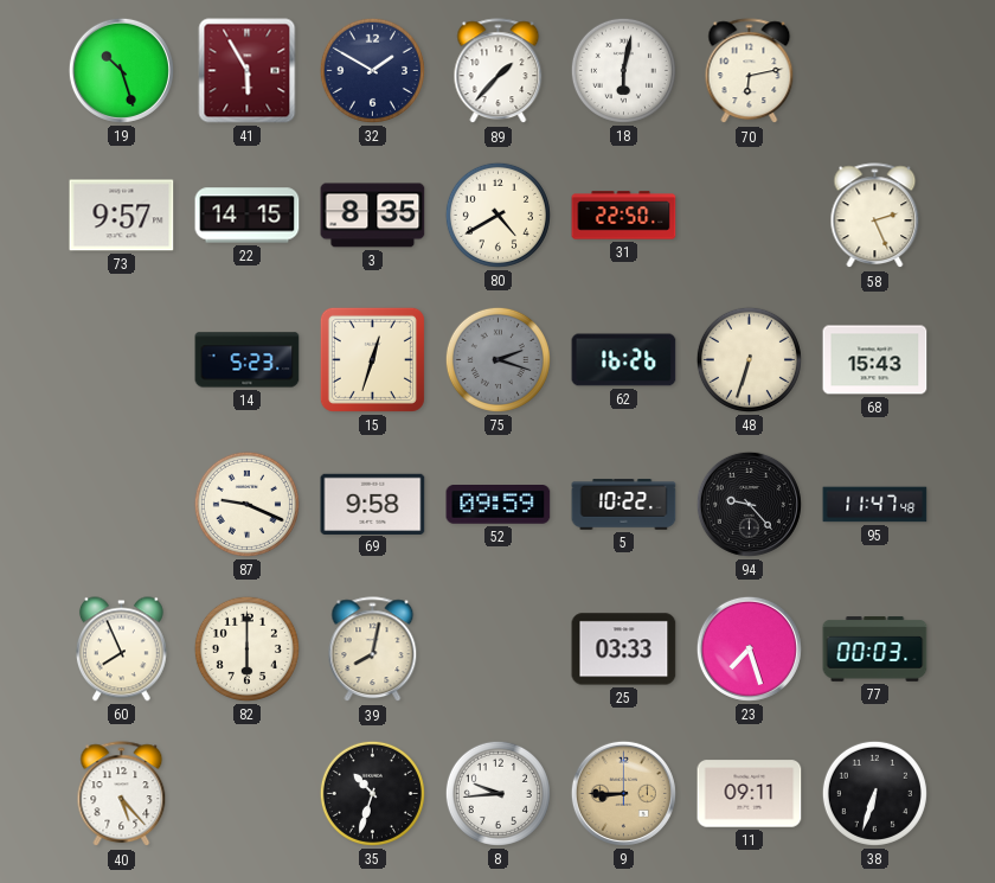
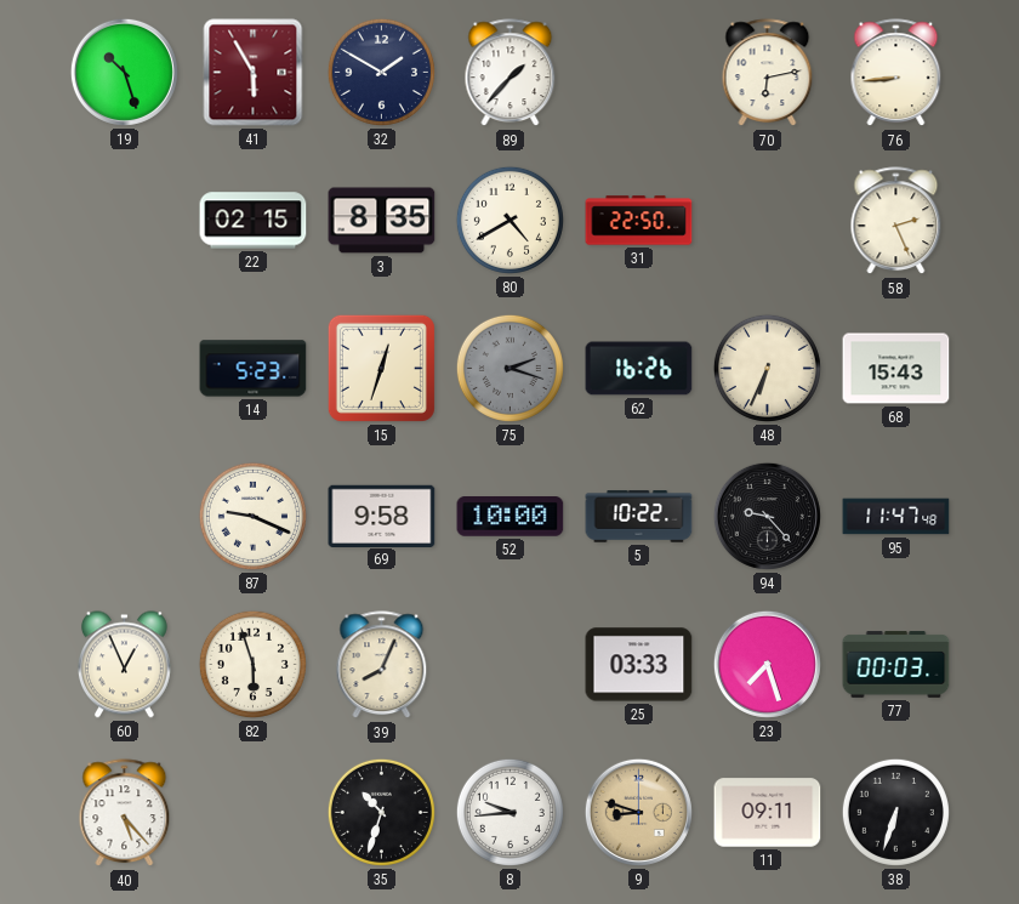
18: 6:02 -> none
76: none -> 8:44
73: 9:57 -> none
22: 14:15 -> 02:15
48: 6:33 -> 6:34
52: 09:59 -> 10:00
60: 7:56 -> 12:56
82: 6:00 -> 5:57
39: 8:02 -> 8:04
9: 8:45 -> 8:48
